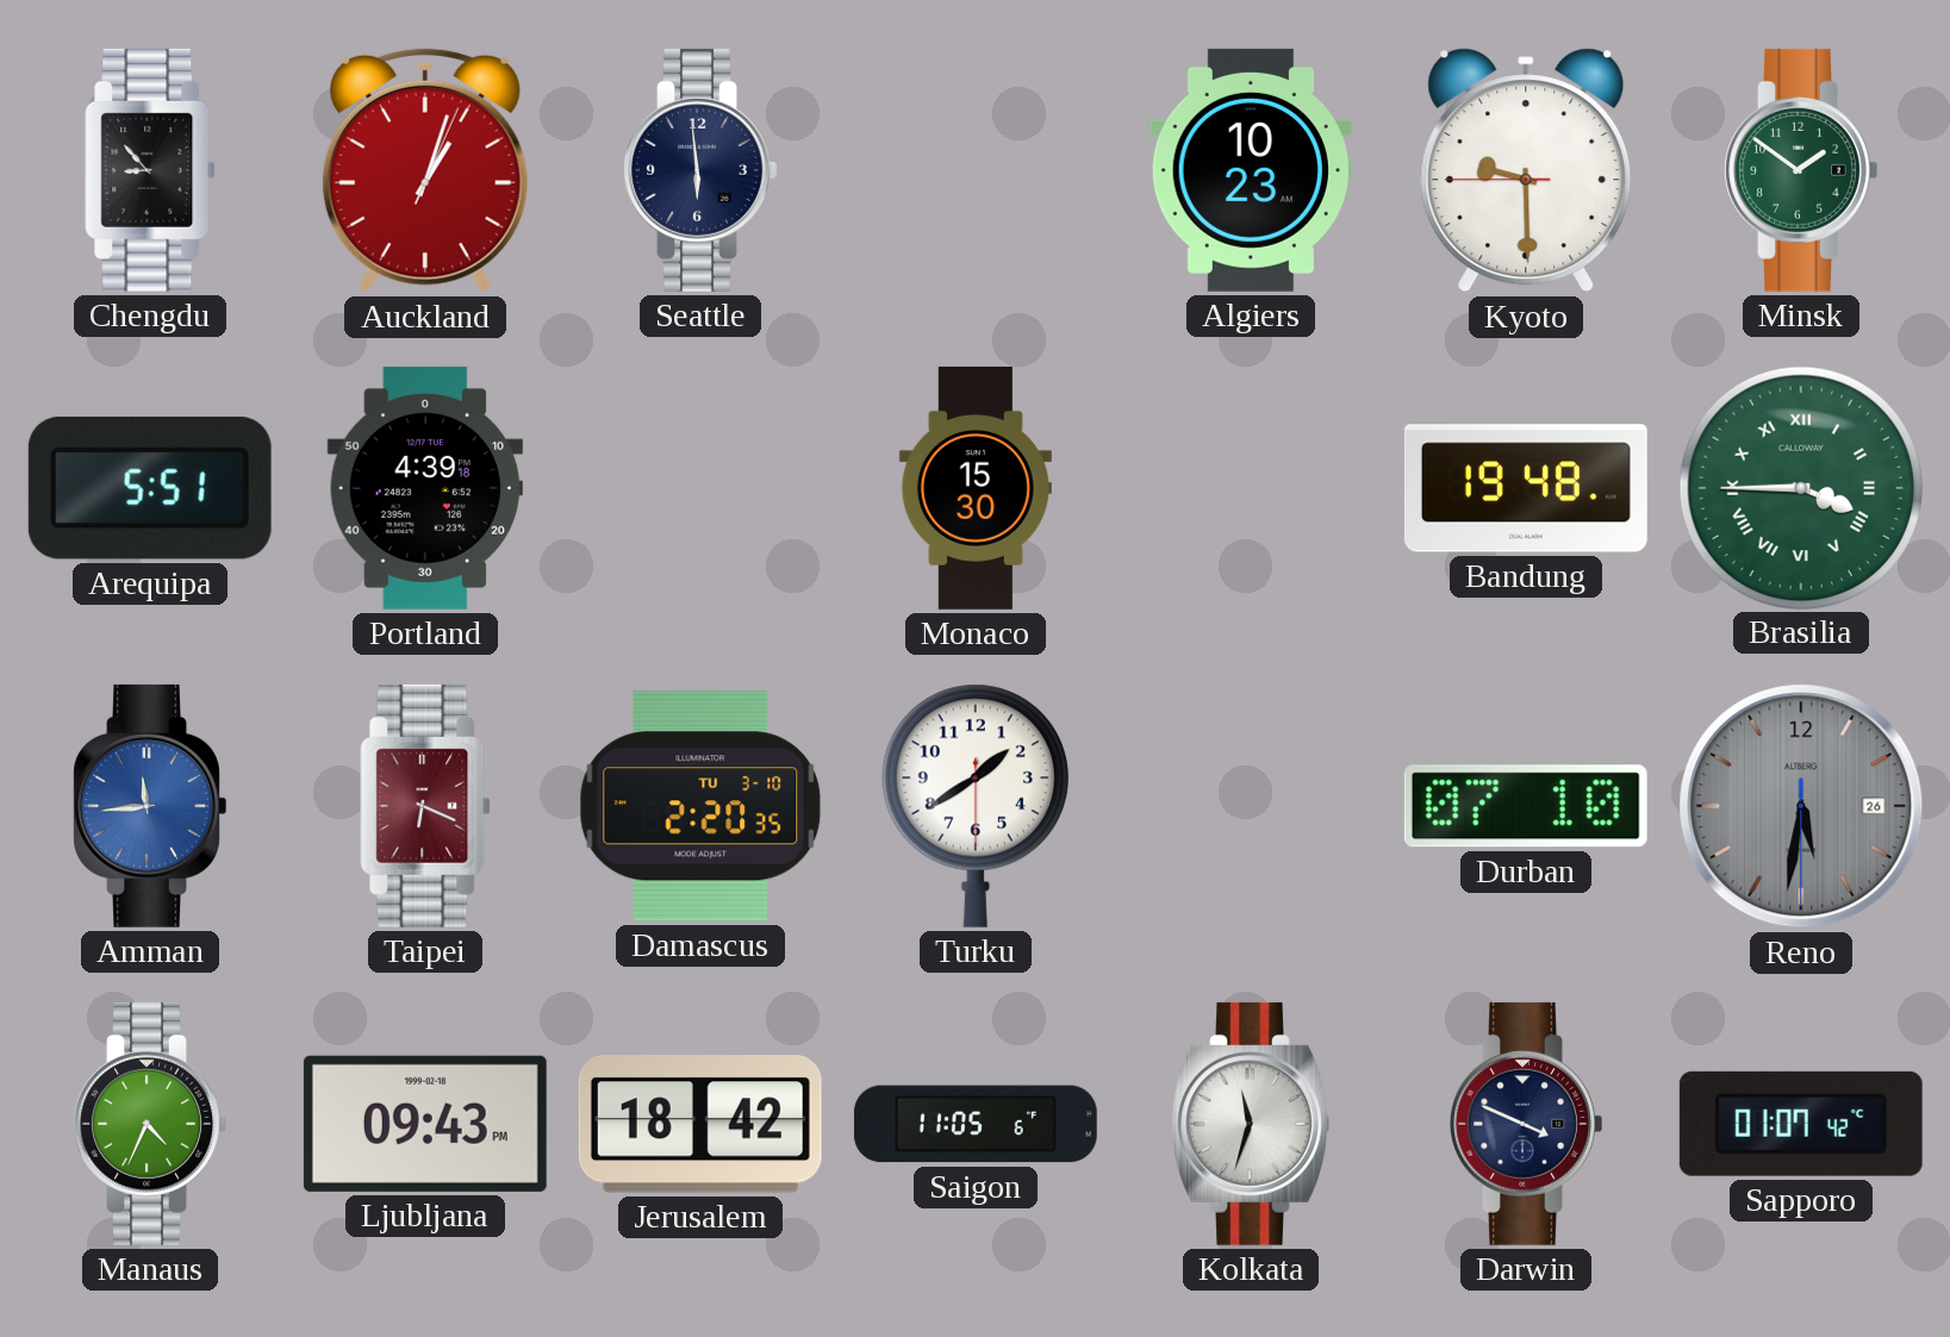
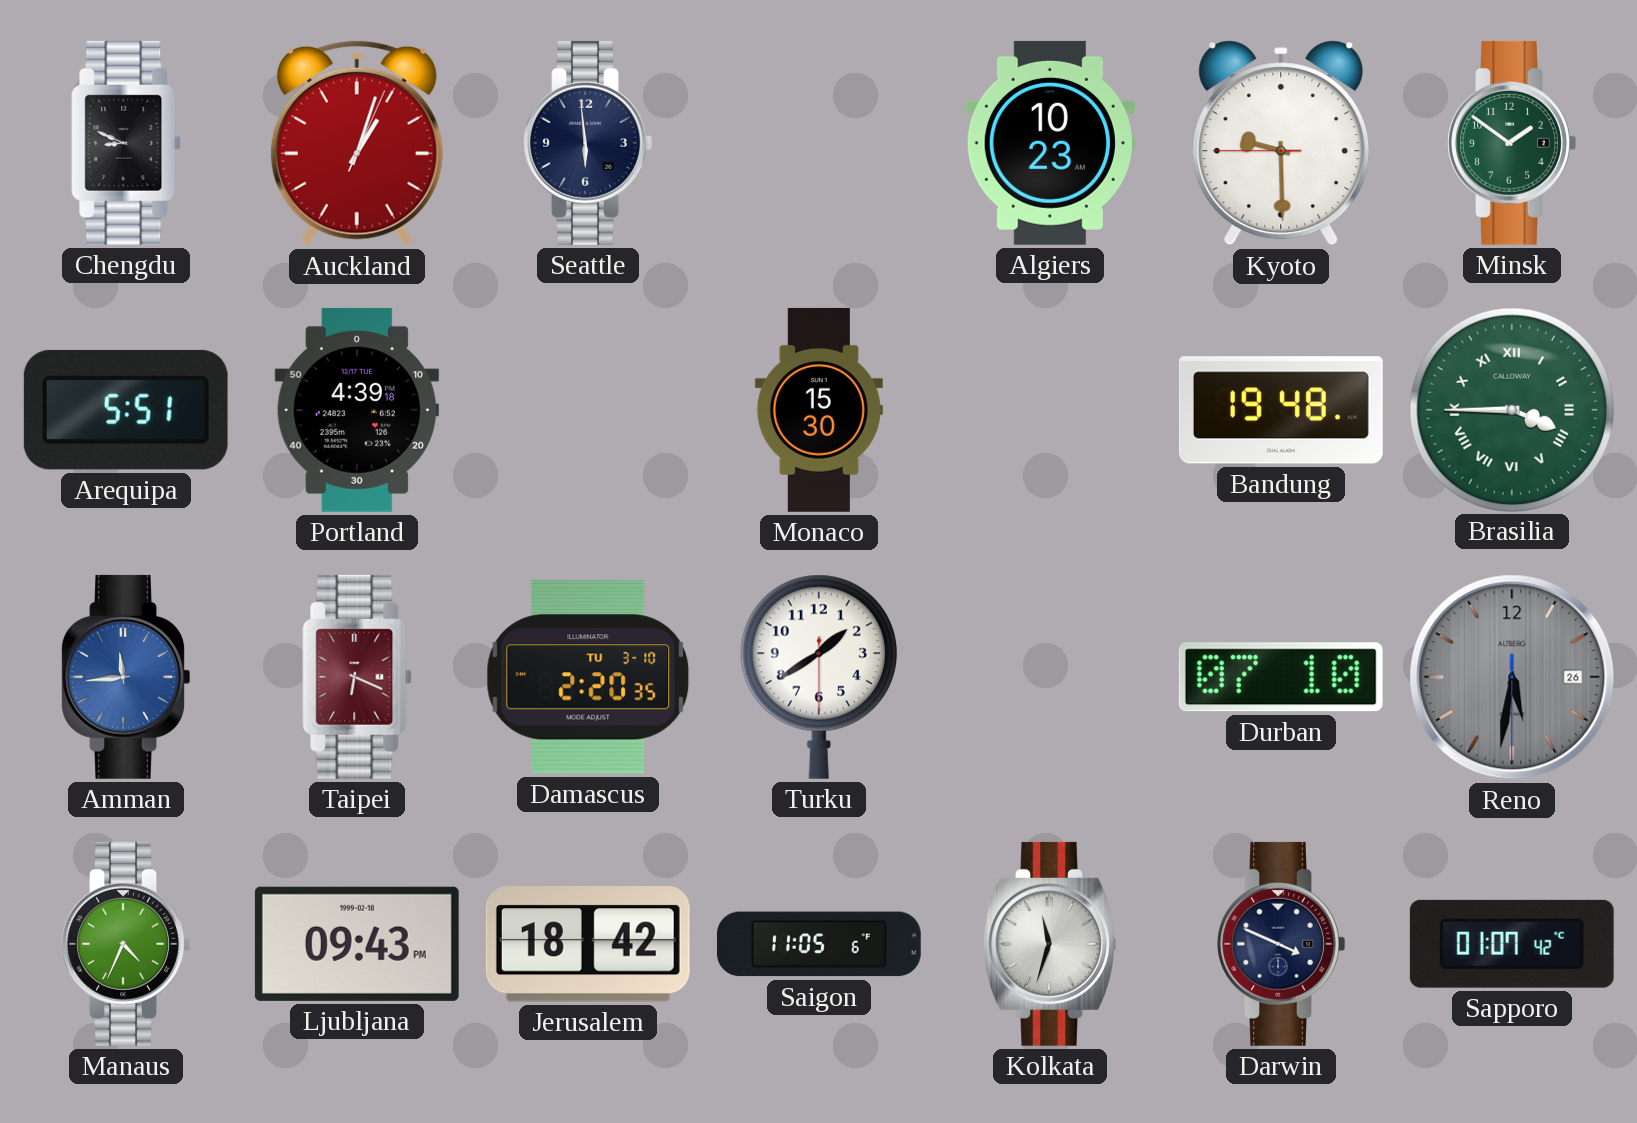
Chengdu: 8:53 -> 8:49
